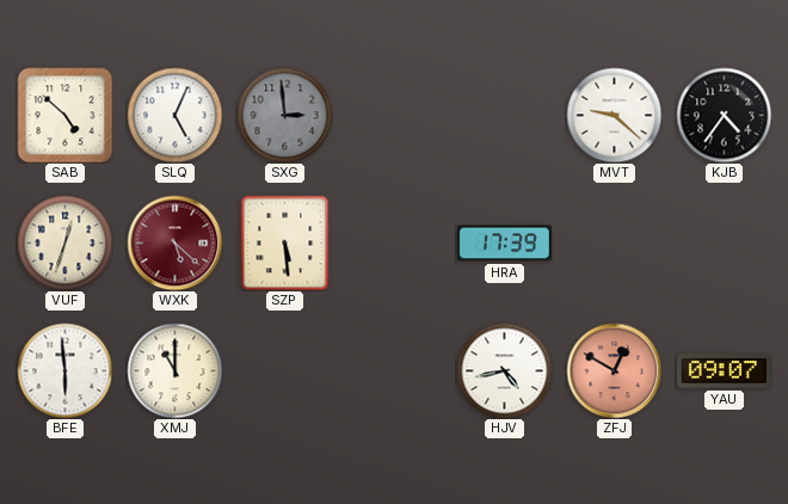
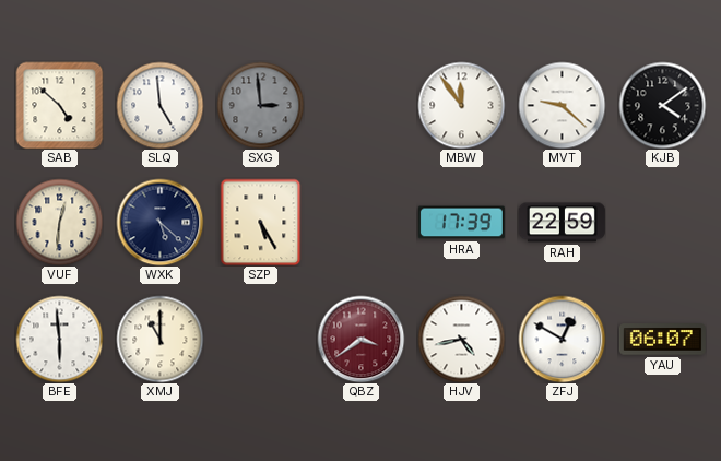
SLQ: 5:04 -> 4:59
MBW: none -> 11:54
KJB: 4:36 -> 4:09
VUF: 12:33 -> 12:31
WXK dial: burgundy -> navy
SZP: 5:29 -> 5:25
RAH: none -> 22:59
QBZ: none -> 3:39
ZFJ dial: salmon -> white
YAU: 09:07 -> 06:07
